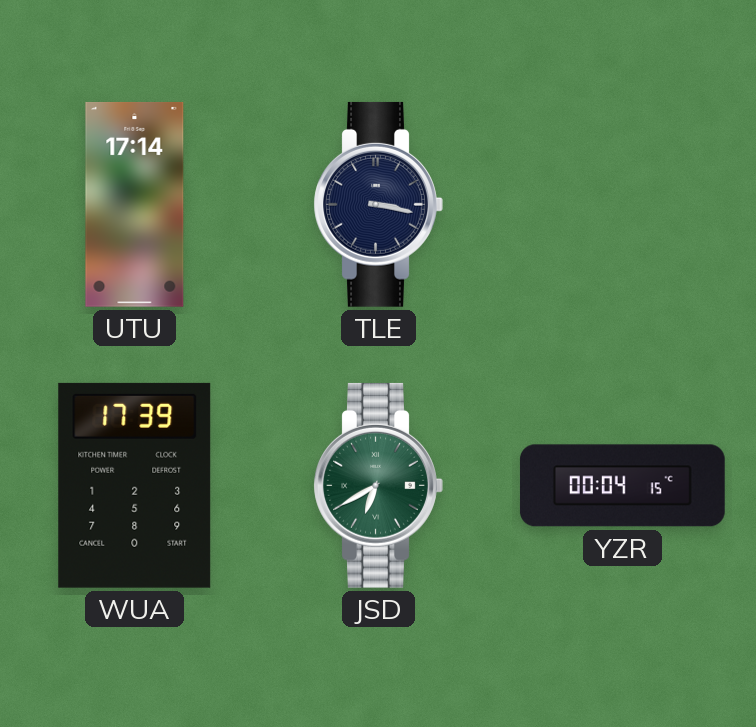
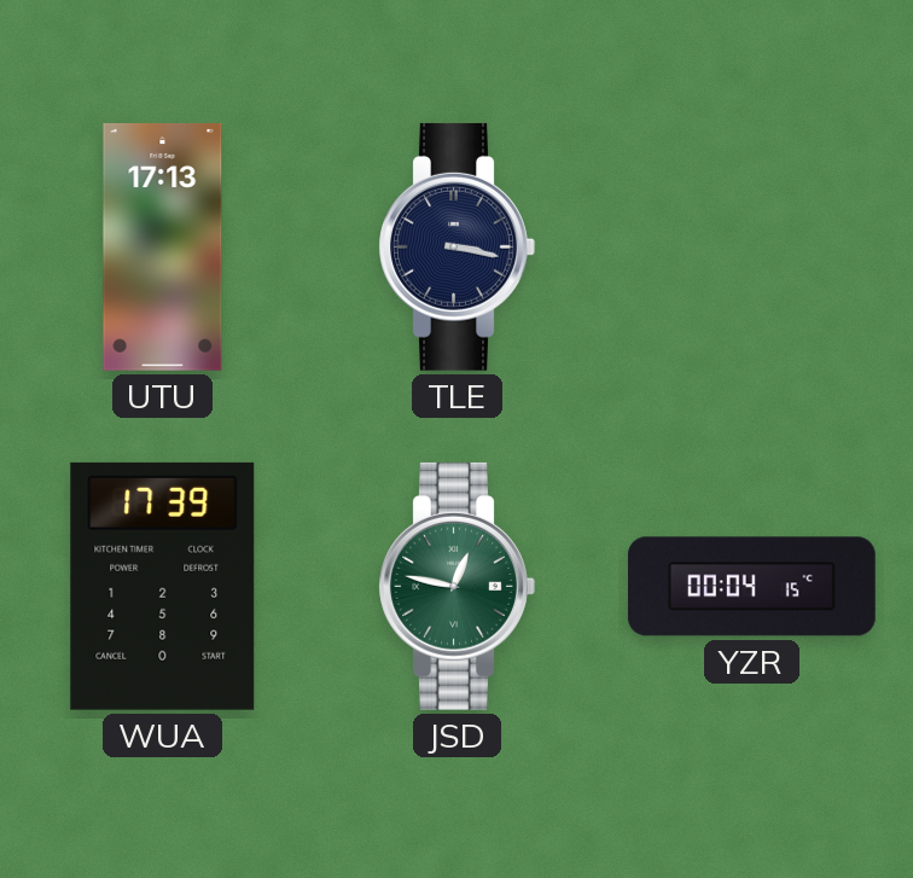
UTU: 17:14 -> 17:13
JSD: 6:40 -> 12:47
